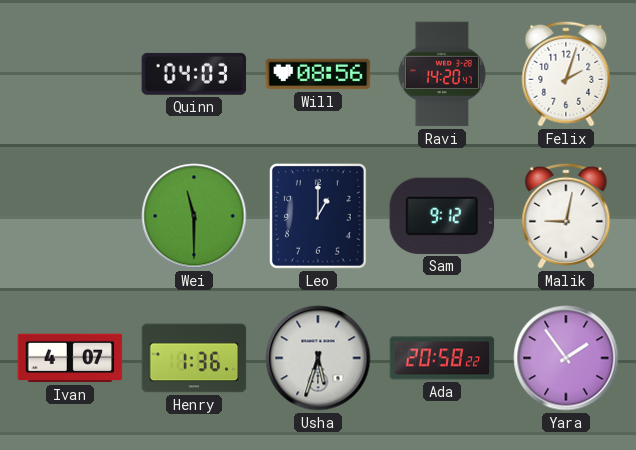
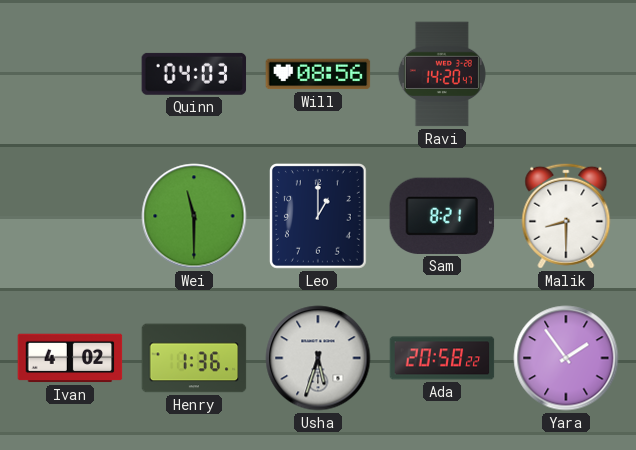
Felix: 2:03 -> none
Sam: 9:12 -> 8:21
Malik: 9:02 -> 8:30
Ivan: 4:07 -> 4:02
